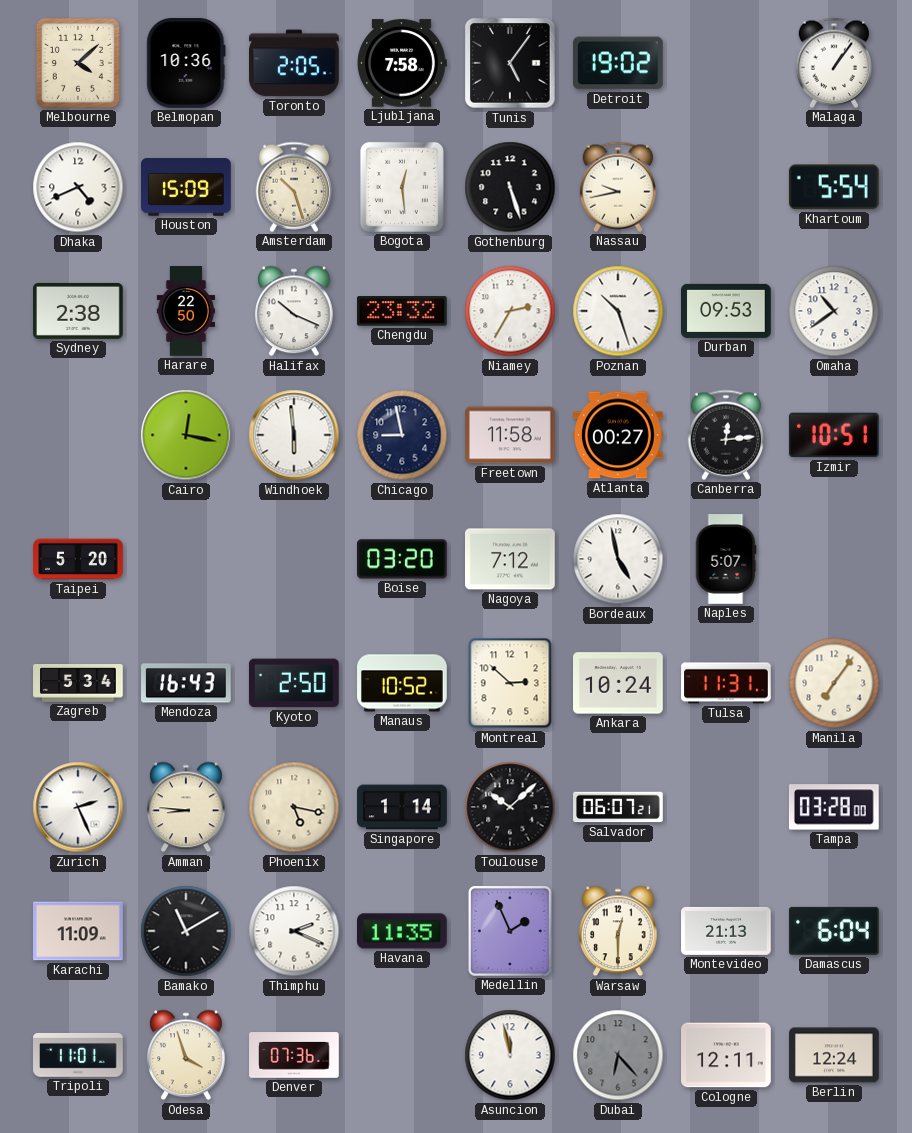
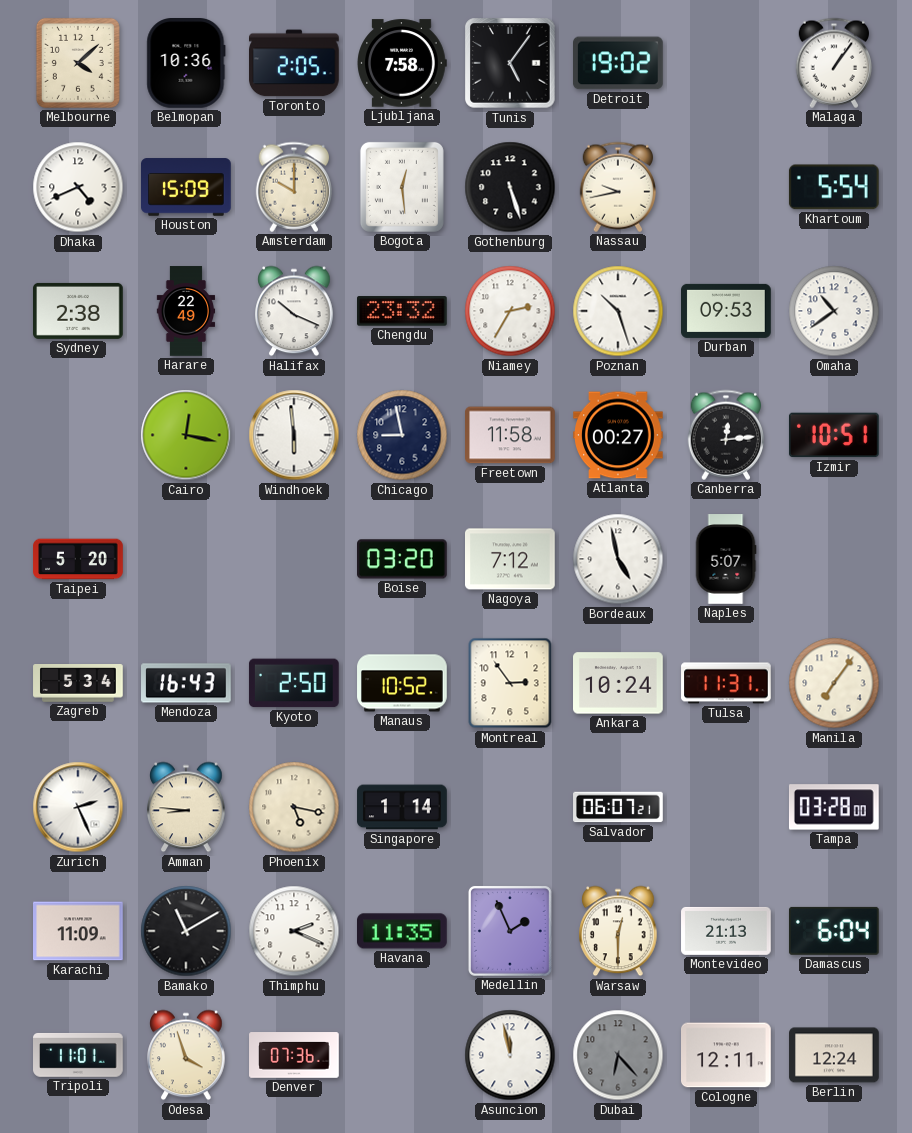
Amsterdam: 10:27 -> 10:00
Harare: 22:50 -> 22:49
Montreal: 2:52 -> 2:54
Toulouse: 10:08 -> none
